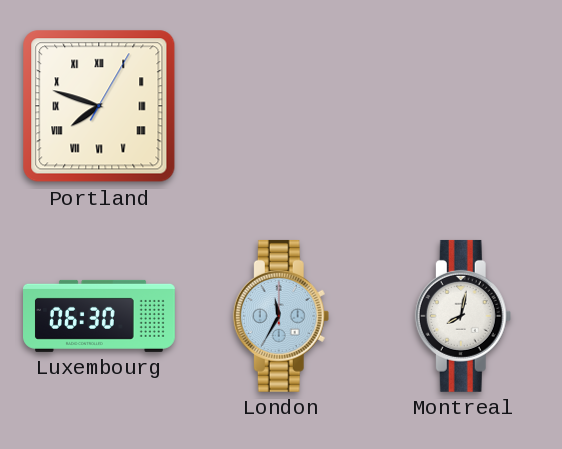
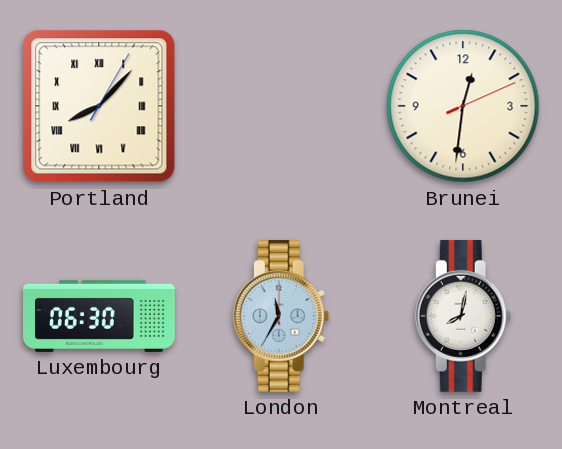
Portland: 7:48 -> 8:07
Brunei: none -> 12:31
